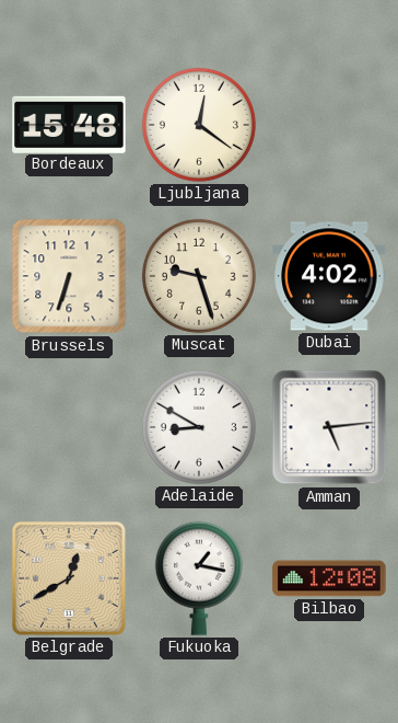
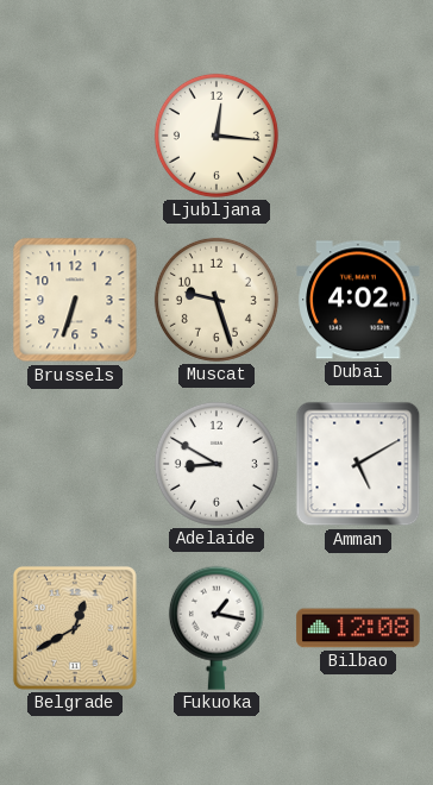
Bordeaux: 15:48 -> none
Ljubljana: 12:21 -> 12:16
Amman: 5:14 -> 5:10
